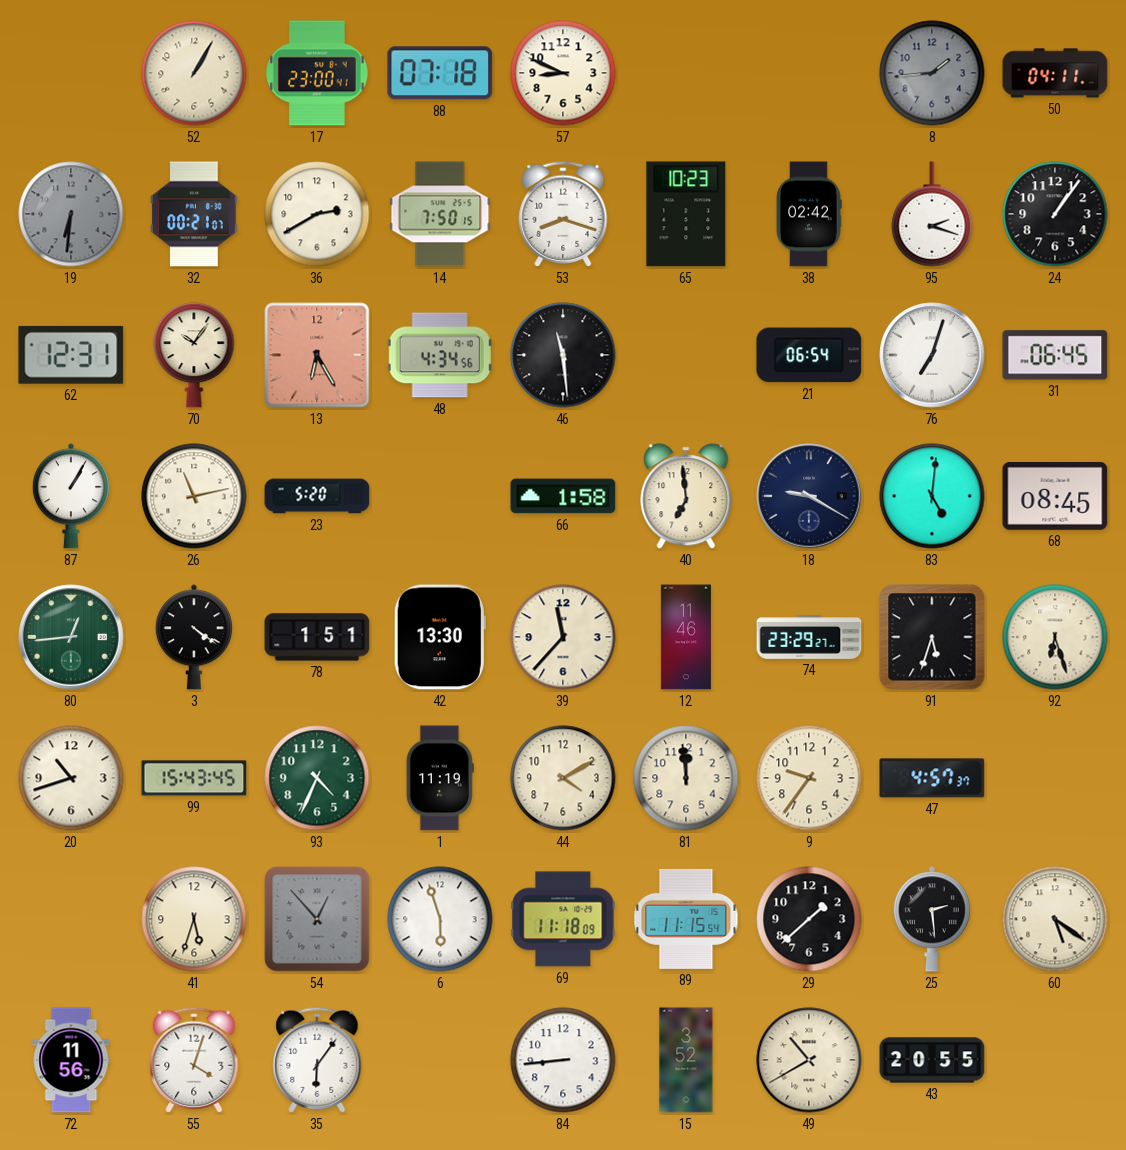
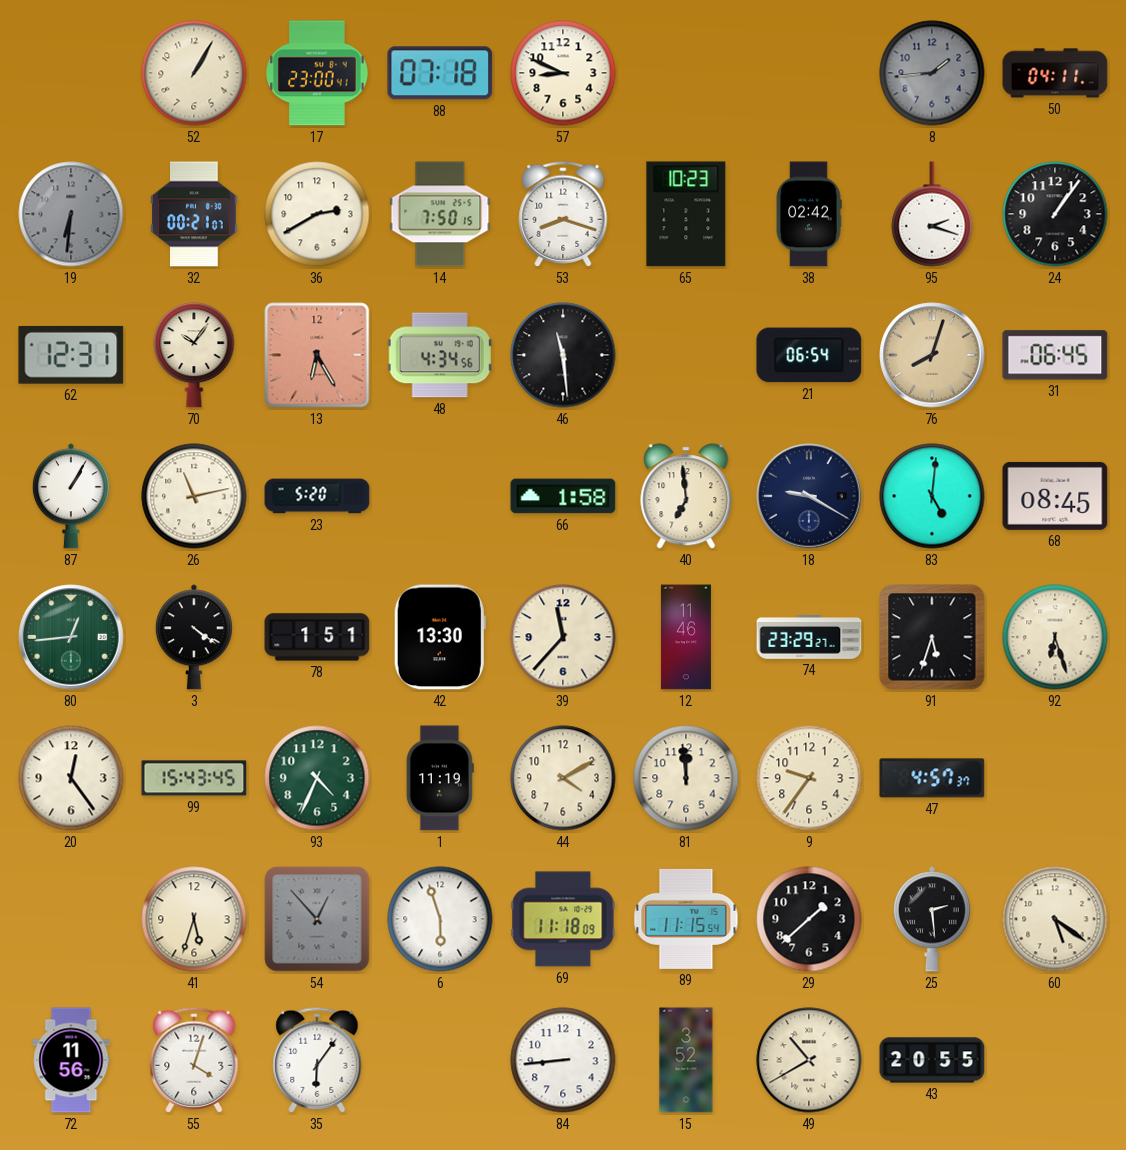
76: 7:03 -> 8:03
76 dial: white -> champagne
20: 10:42 -> 12:24
